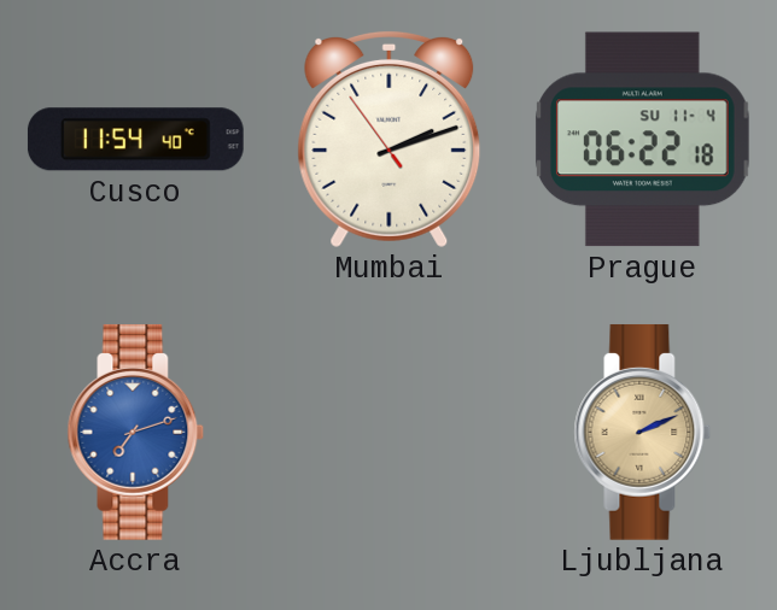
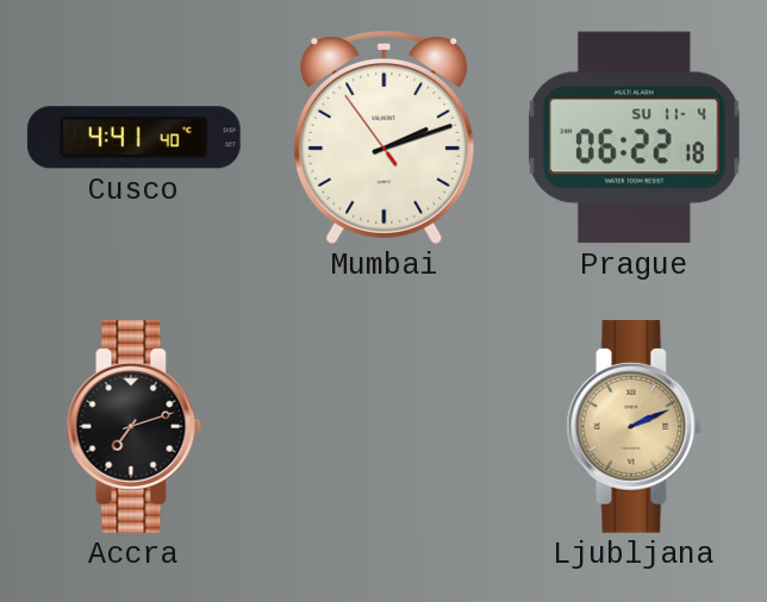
Cusco: 11:54 -> 4:41
Accra dial: blue -> black
